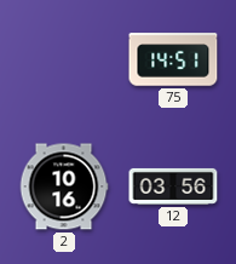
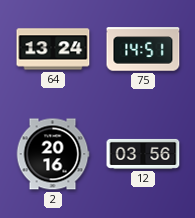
64: none -> 13:24
2: 10:16 -> 20:16
